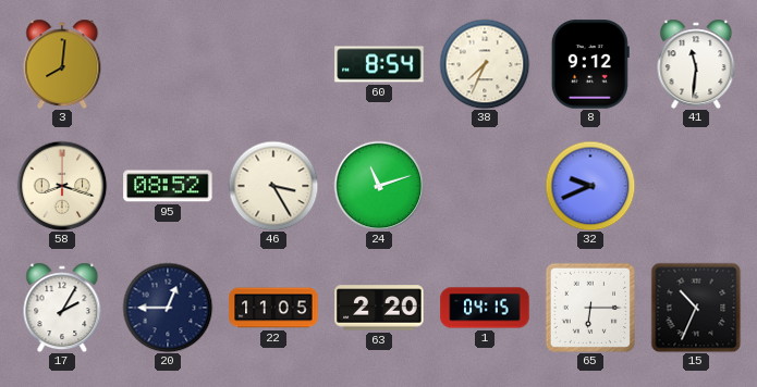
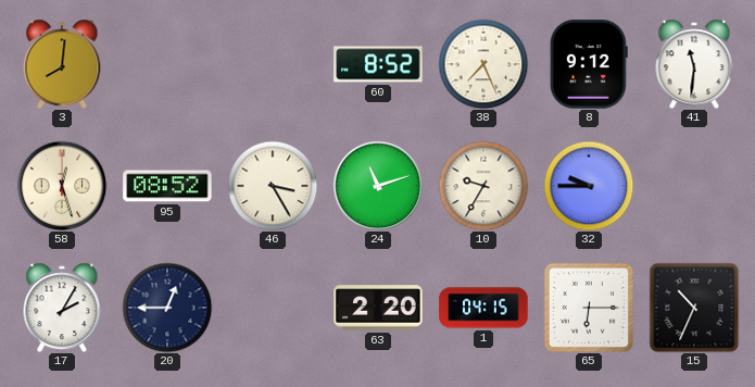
60: 8:54 -> 8:52
38: 7:34 -> 7:26
58: 8:18 -> 12:27
10: none -> 9:35
32: 9:41 -> 9:45
22: 11:05 -> none
